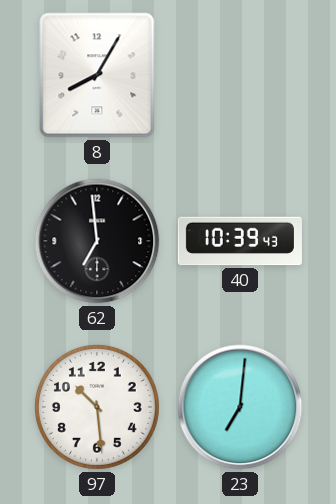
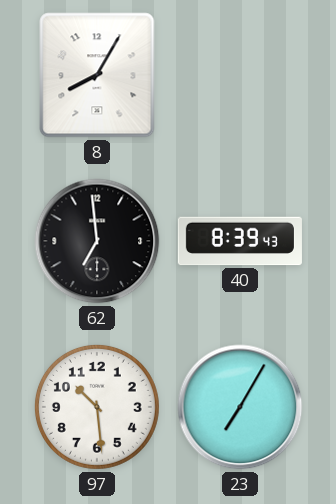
40: 10:39 -> 8:39
23: 7:01 -> 7:05
